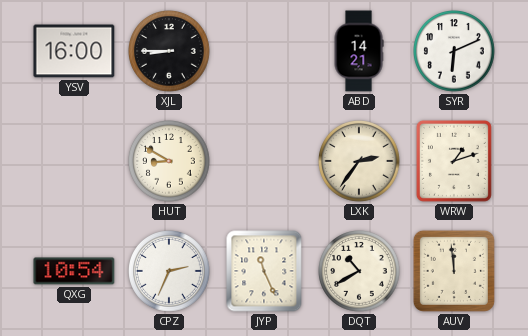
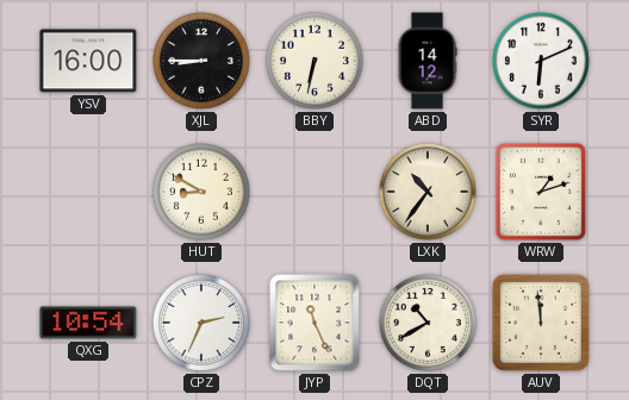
BBY: none -> 6:32
ABD: 14:21 -> 14:12
LXK: 2:36 -> 10:36
